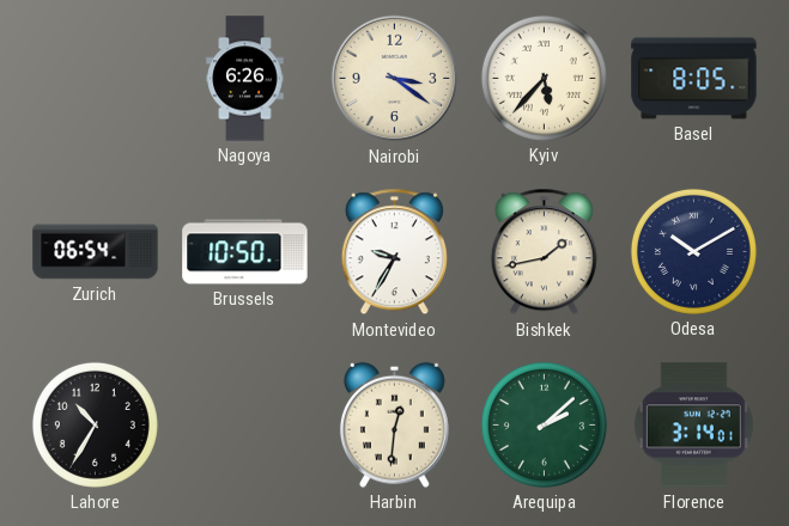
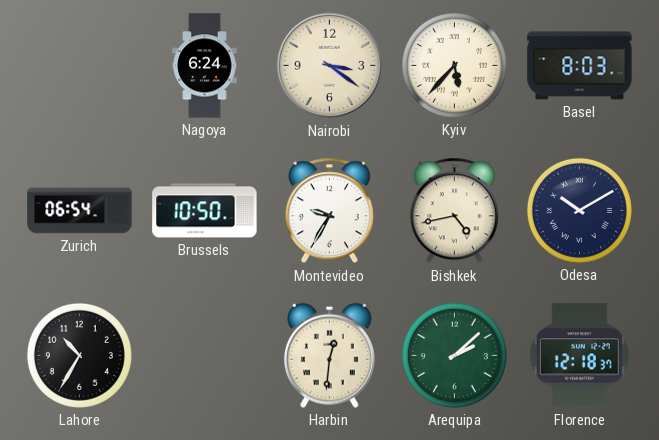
Nagoya: 6:26 -> 6:24
Basel: 8:05 -> 8:03
Bishkek: 1:43 -> 4:43
Florence: 3:14 -> 12:18
